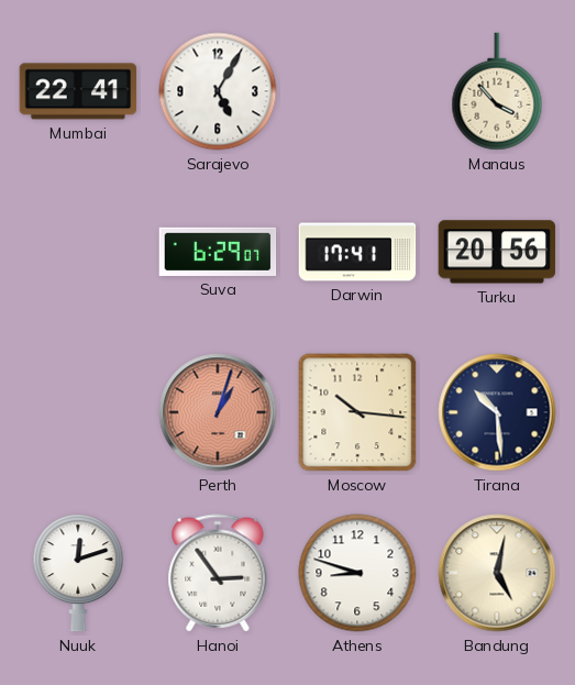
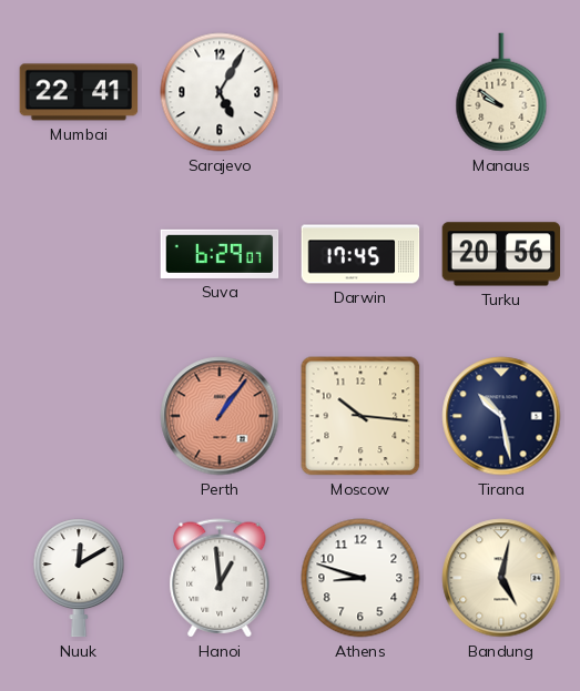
Manaus: 3:53 -> 9:51
Darwin: 17:41 -> 17:45
Perth: 1:03 -> 1:06
Tirana: 10:29 -> 10:28
Nuuk: 12:12 -> 12:10
Hanoi: 2:54 -> 12:59
